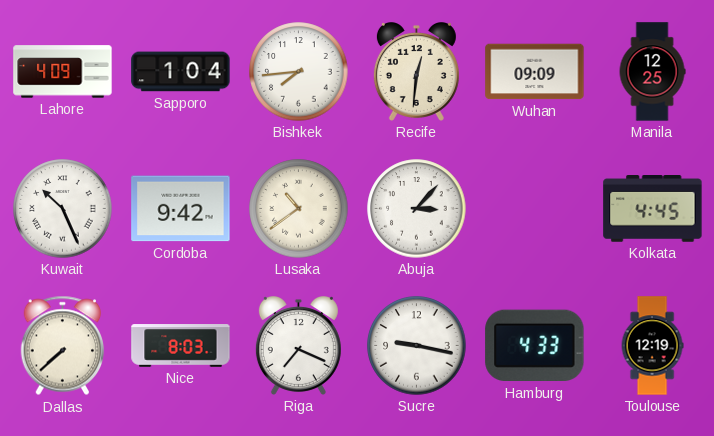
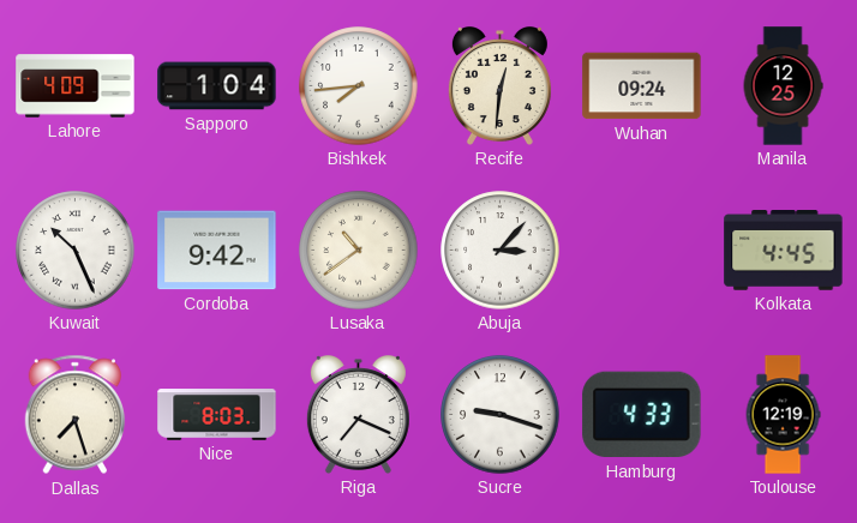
Wuhan: 09:09 -> 09:24
Dallas: 7:38 -> 7:27
Sucre: 9:17 -> 9:18
